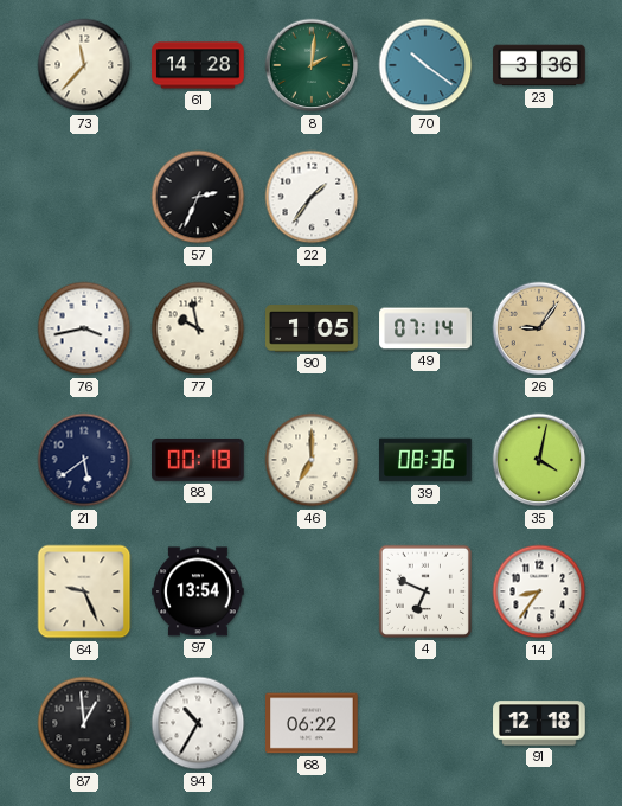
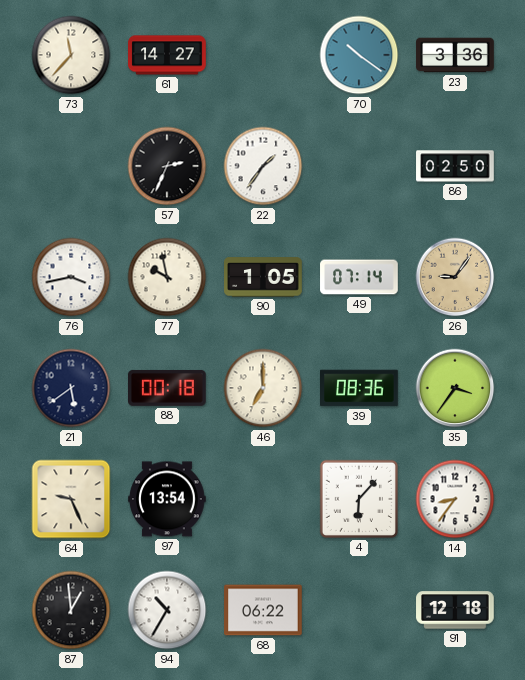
61: 14:28 -> 14:27
8: 2:01 -> none
86: none -> 02:50
35: 4:02 -> 3:36
4: 6:49 -> 6:07
